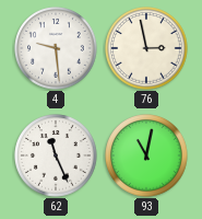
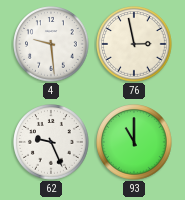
62: 11:26 -> 9:26
93: 11:02 -> 11:00
